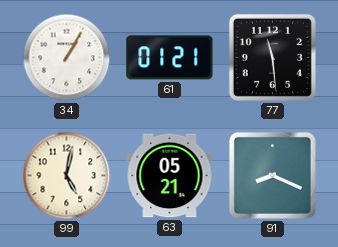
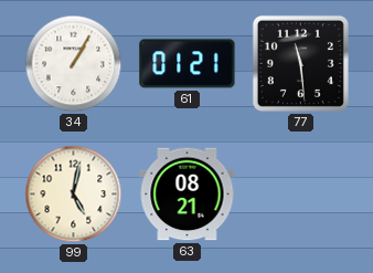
63: 05:21 -> 08:21
91: 8:19 -> none
